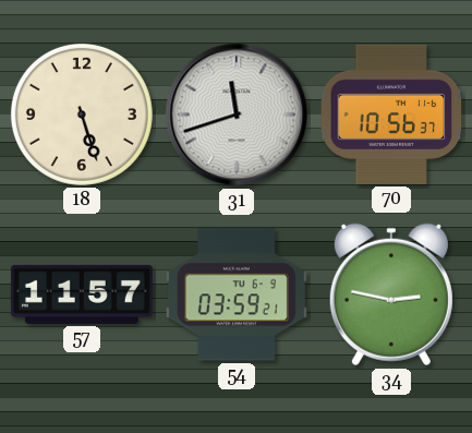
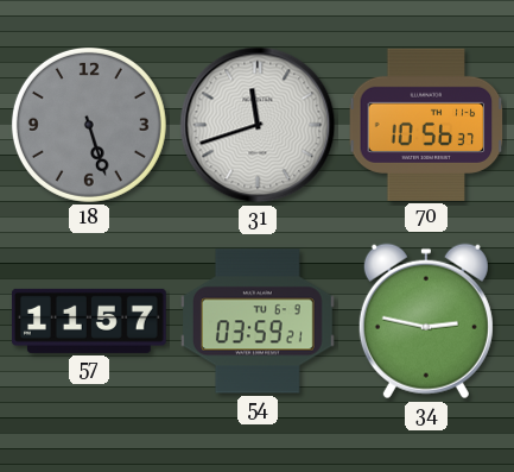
18 dial: cream -> grey
